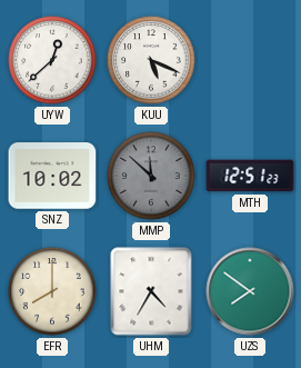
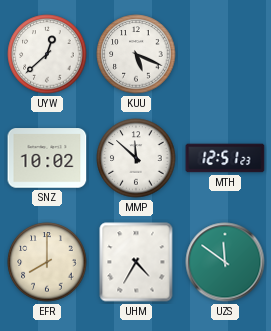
MMP dial: grey -> white
UZS: 7:51 -> 11:51
